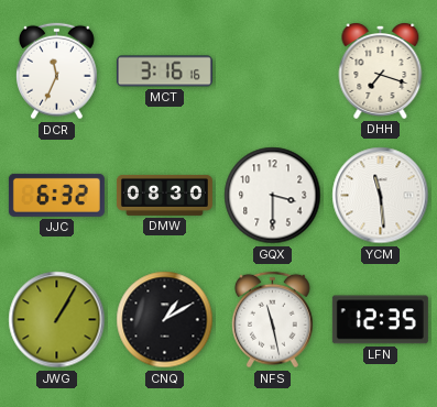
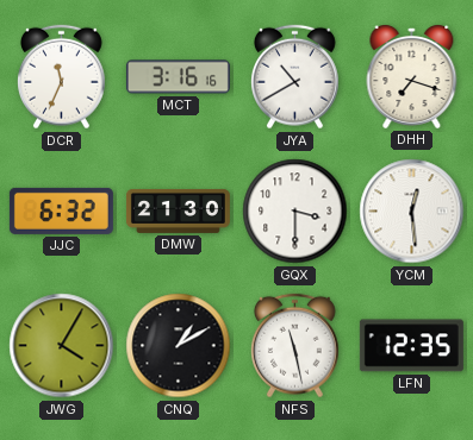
JYA: none -> 10:40
DMW: 08:30 -> 21:30
YCM: 11:29 -> 12:29
JWG: 1:05 -> 4:05
